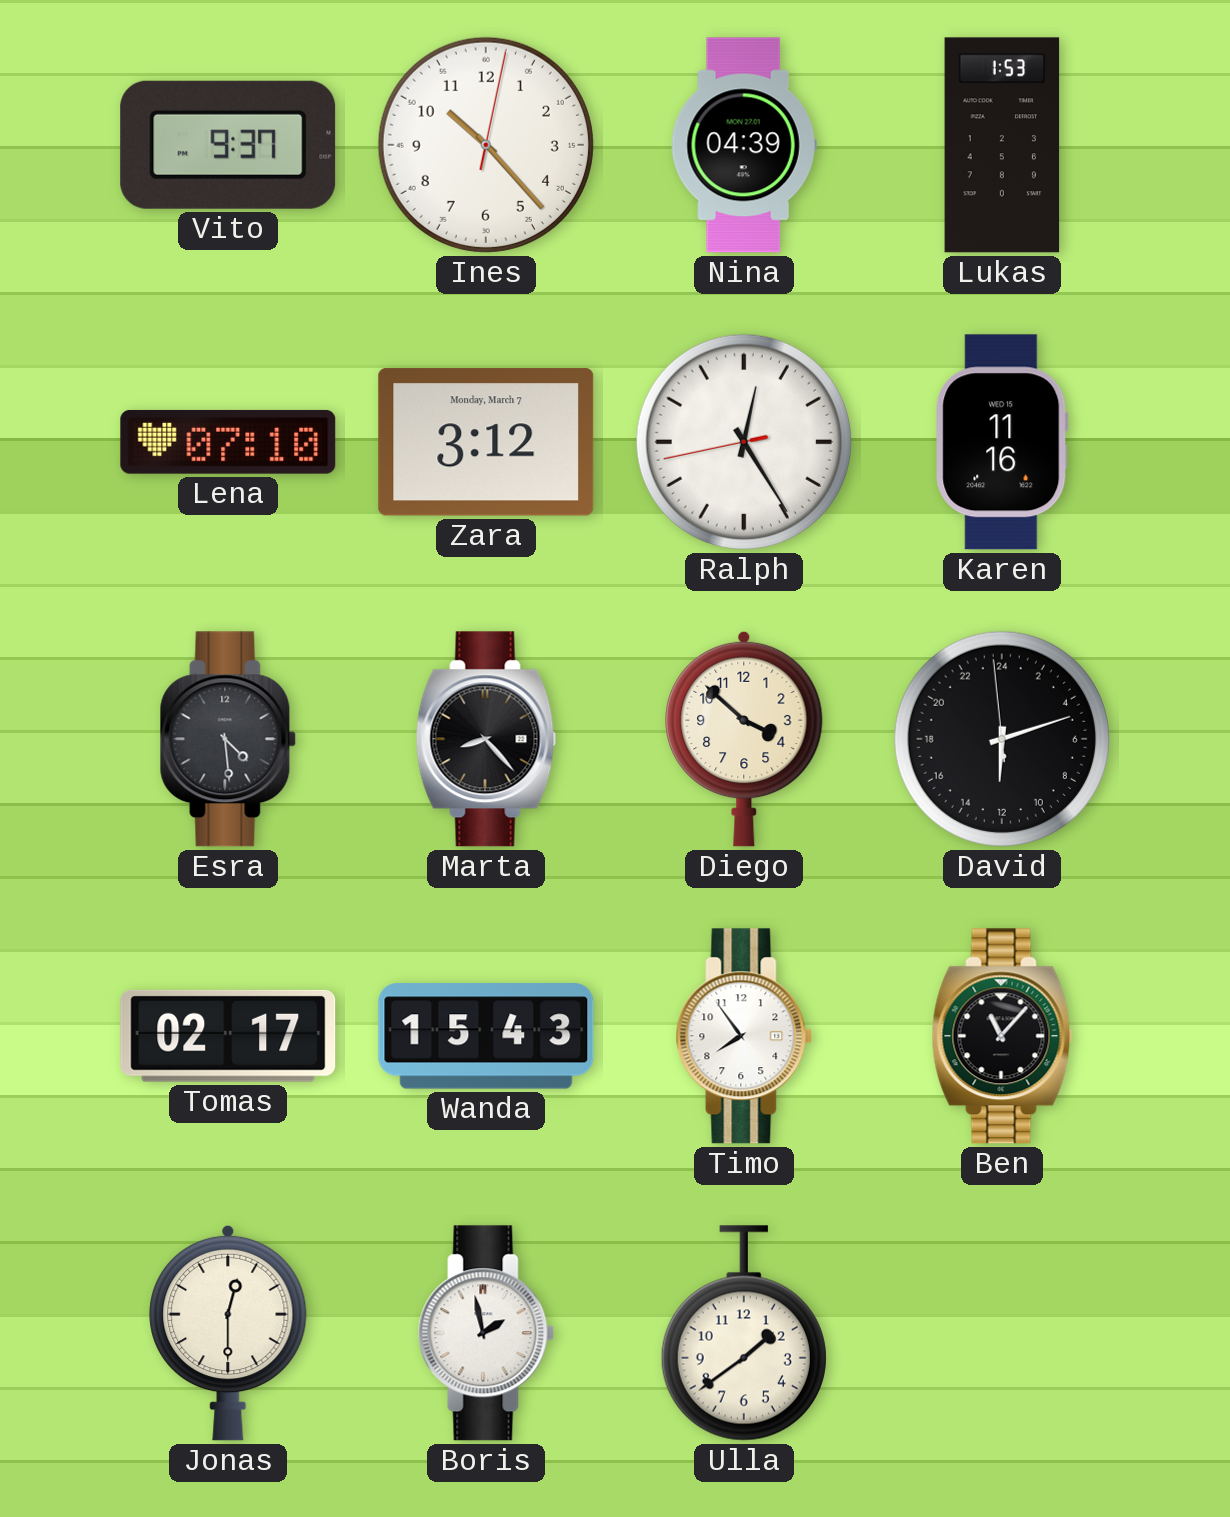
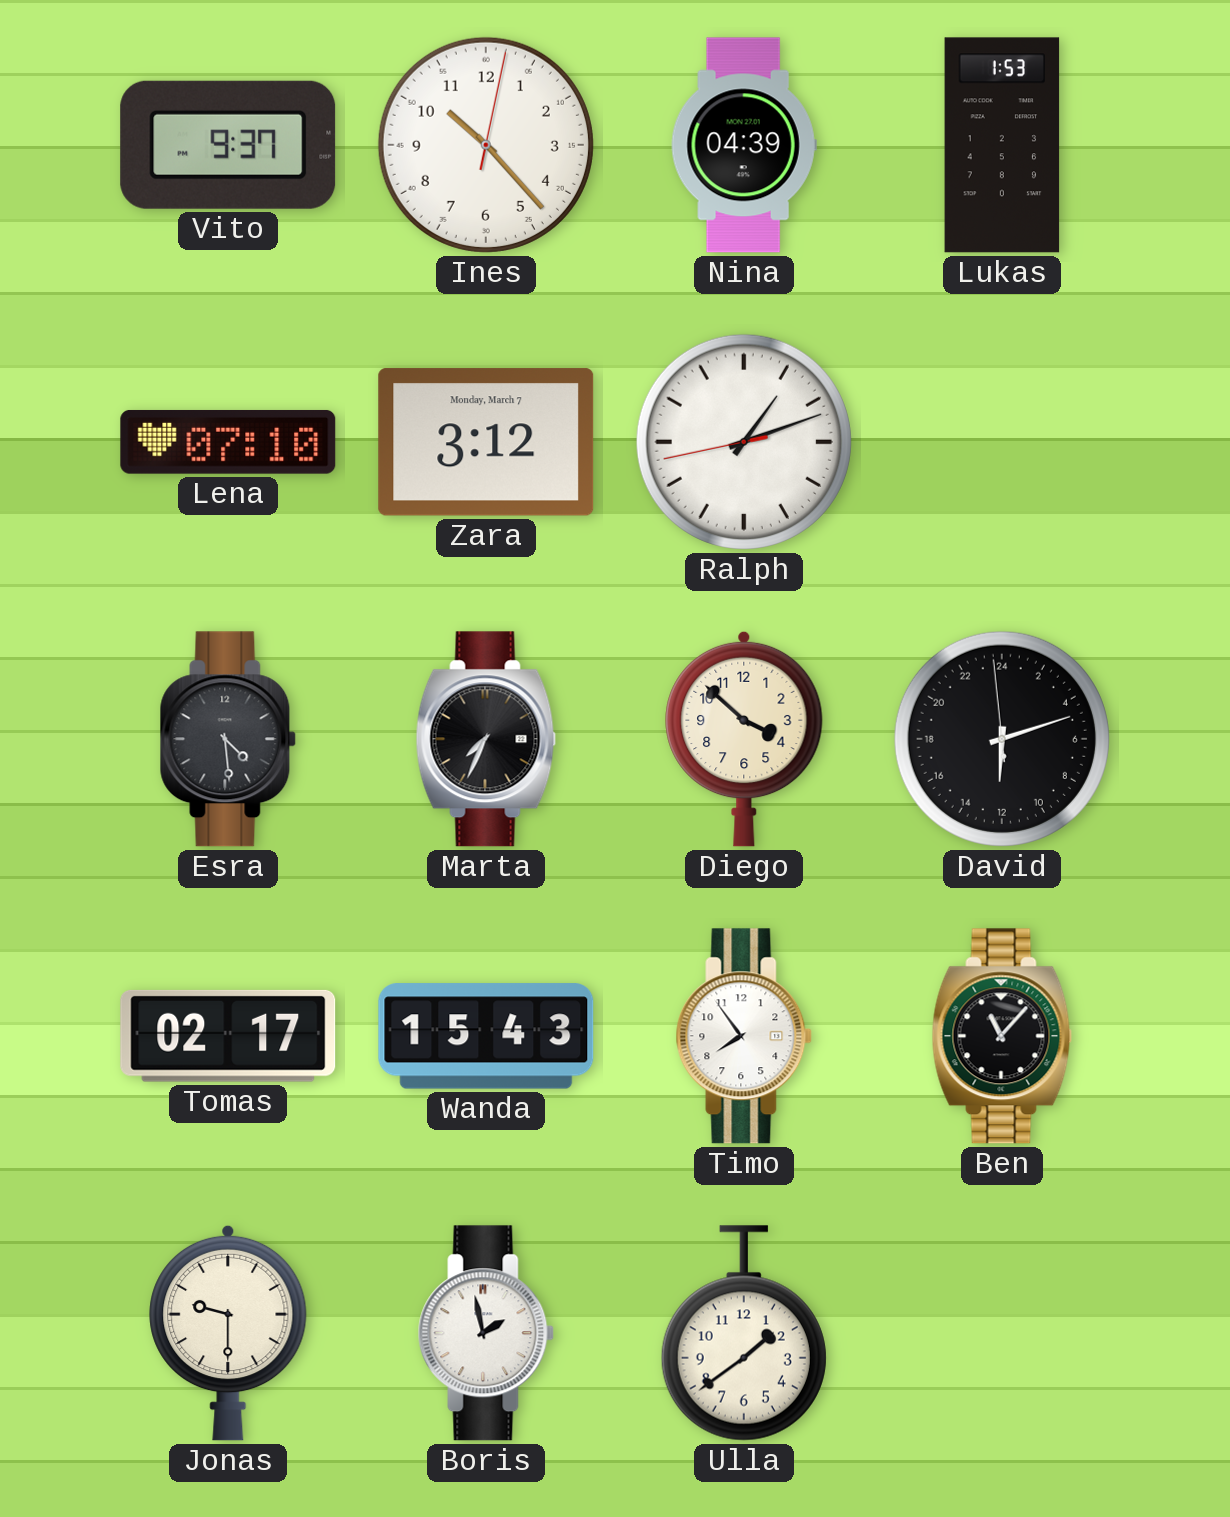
Ralph: 12:24 -> 1:11
Karen: 11:16 -> none
Marta: 8:23 -> 7:34
Jonas: 12:30 -> 9:30
